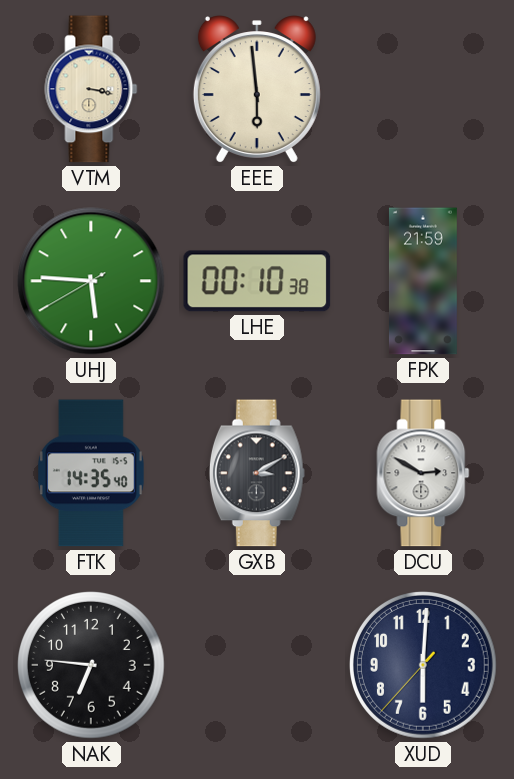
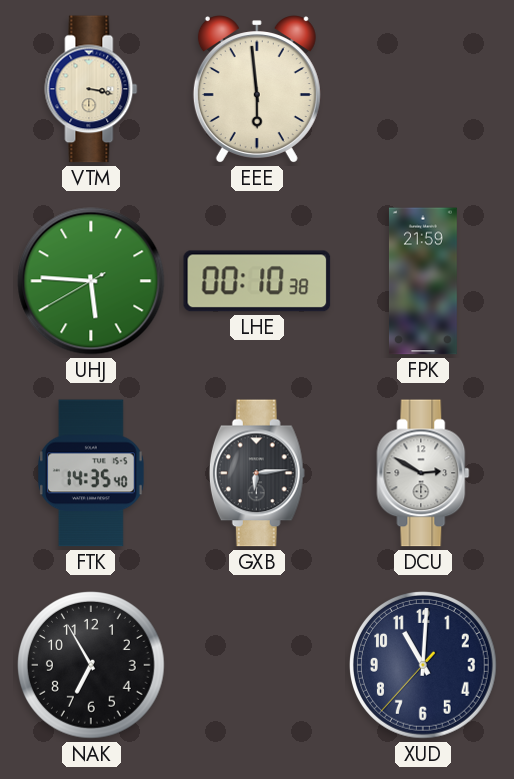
GXB: 3:10 -> 6:14
NAK: 6:46 -> 6:55
XUD: 6:00 -> 11:00
